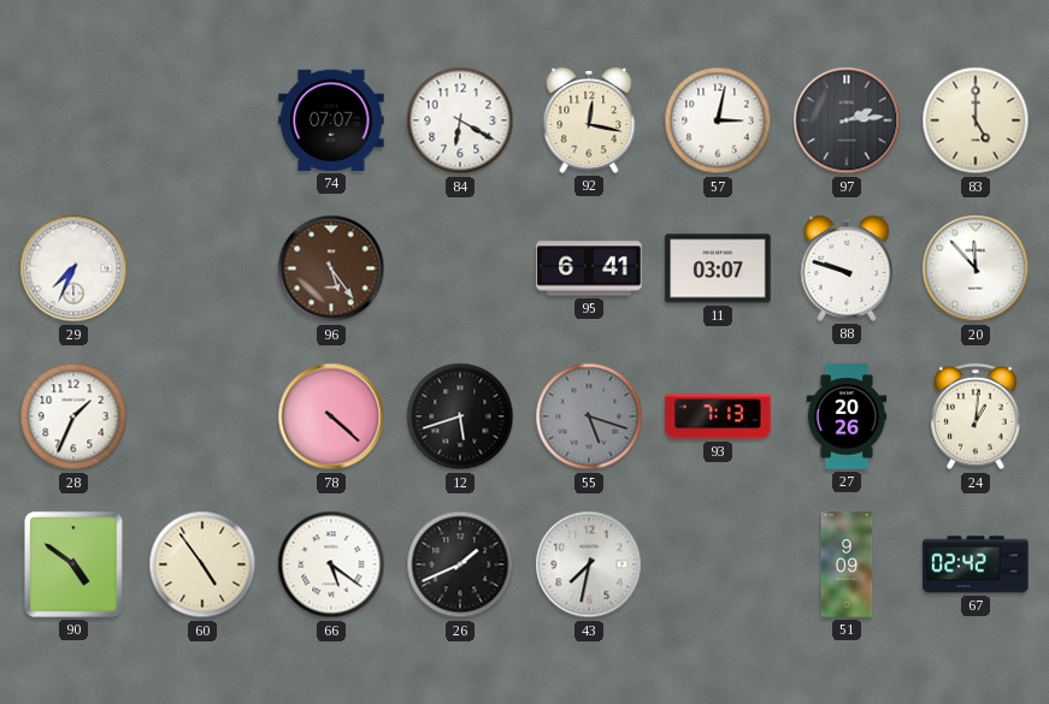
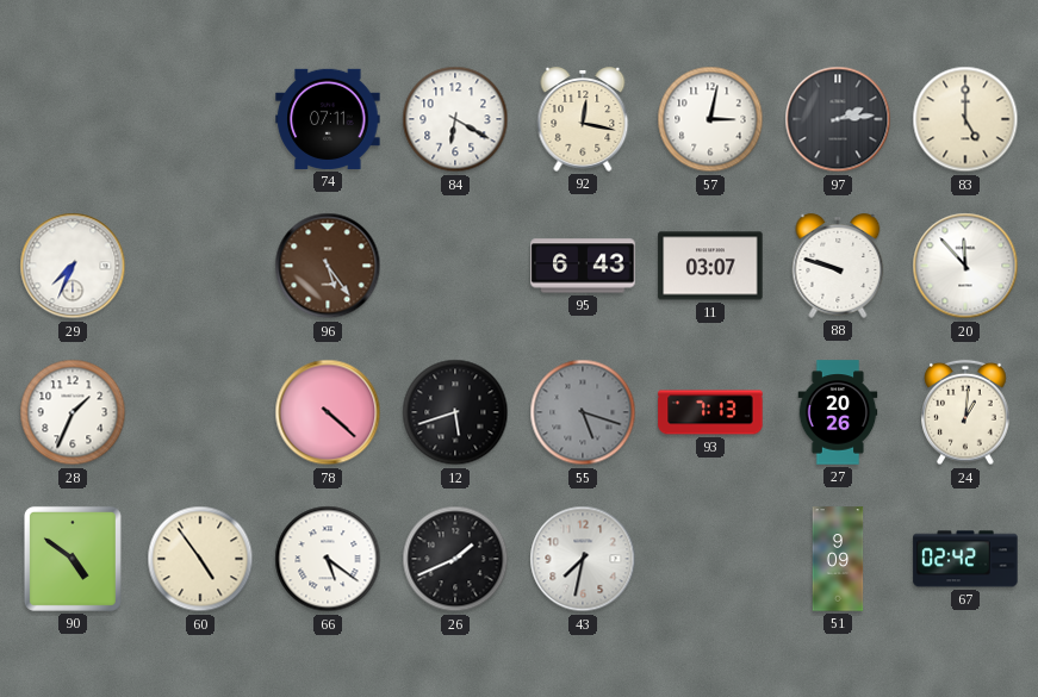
74: 07:07 -> 07:11
95: 6:41 -> 6:43
